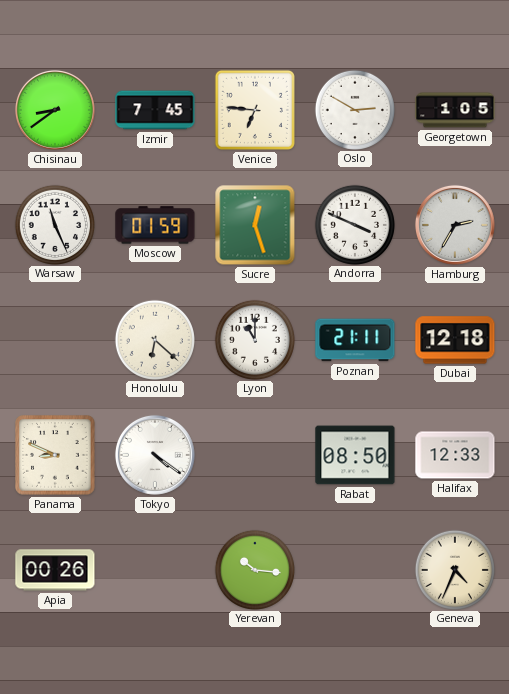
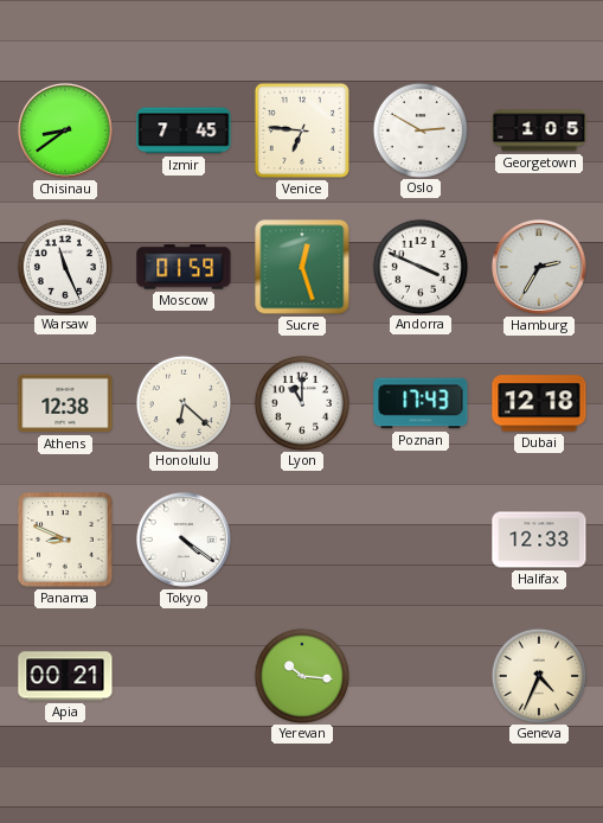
Athens: none -> 12:38
Poznan: 21:11 -> 17:43
Rabat: 08:50 -> none
Apia: 00:26 -> 00:21
